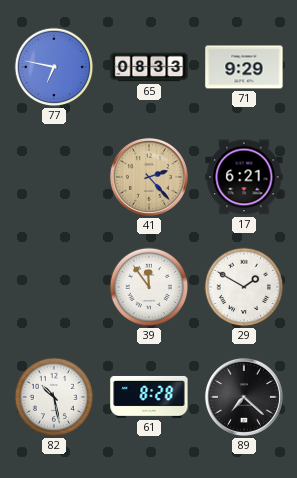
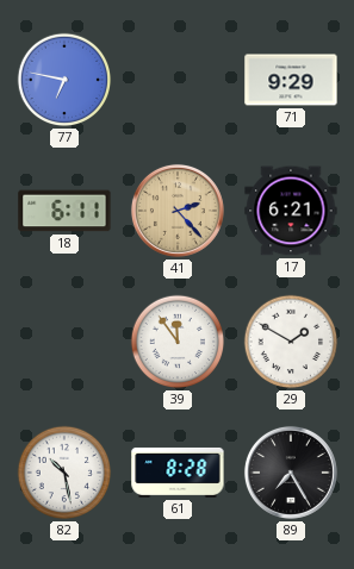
65: 08:33 -> none
18: none -> 6:11
89: 7:22 -> 7:25
